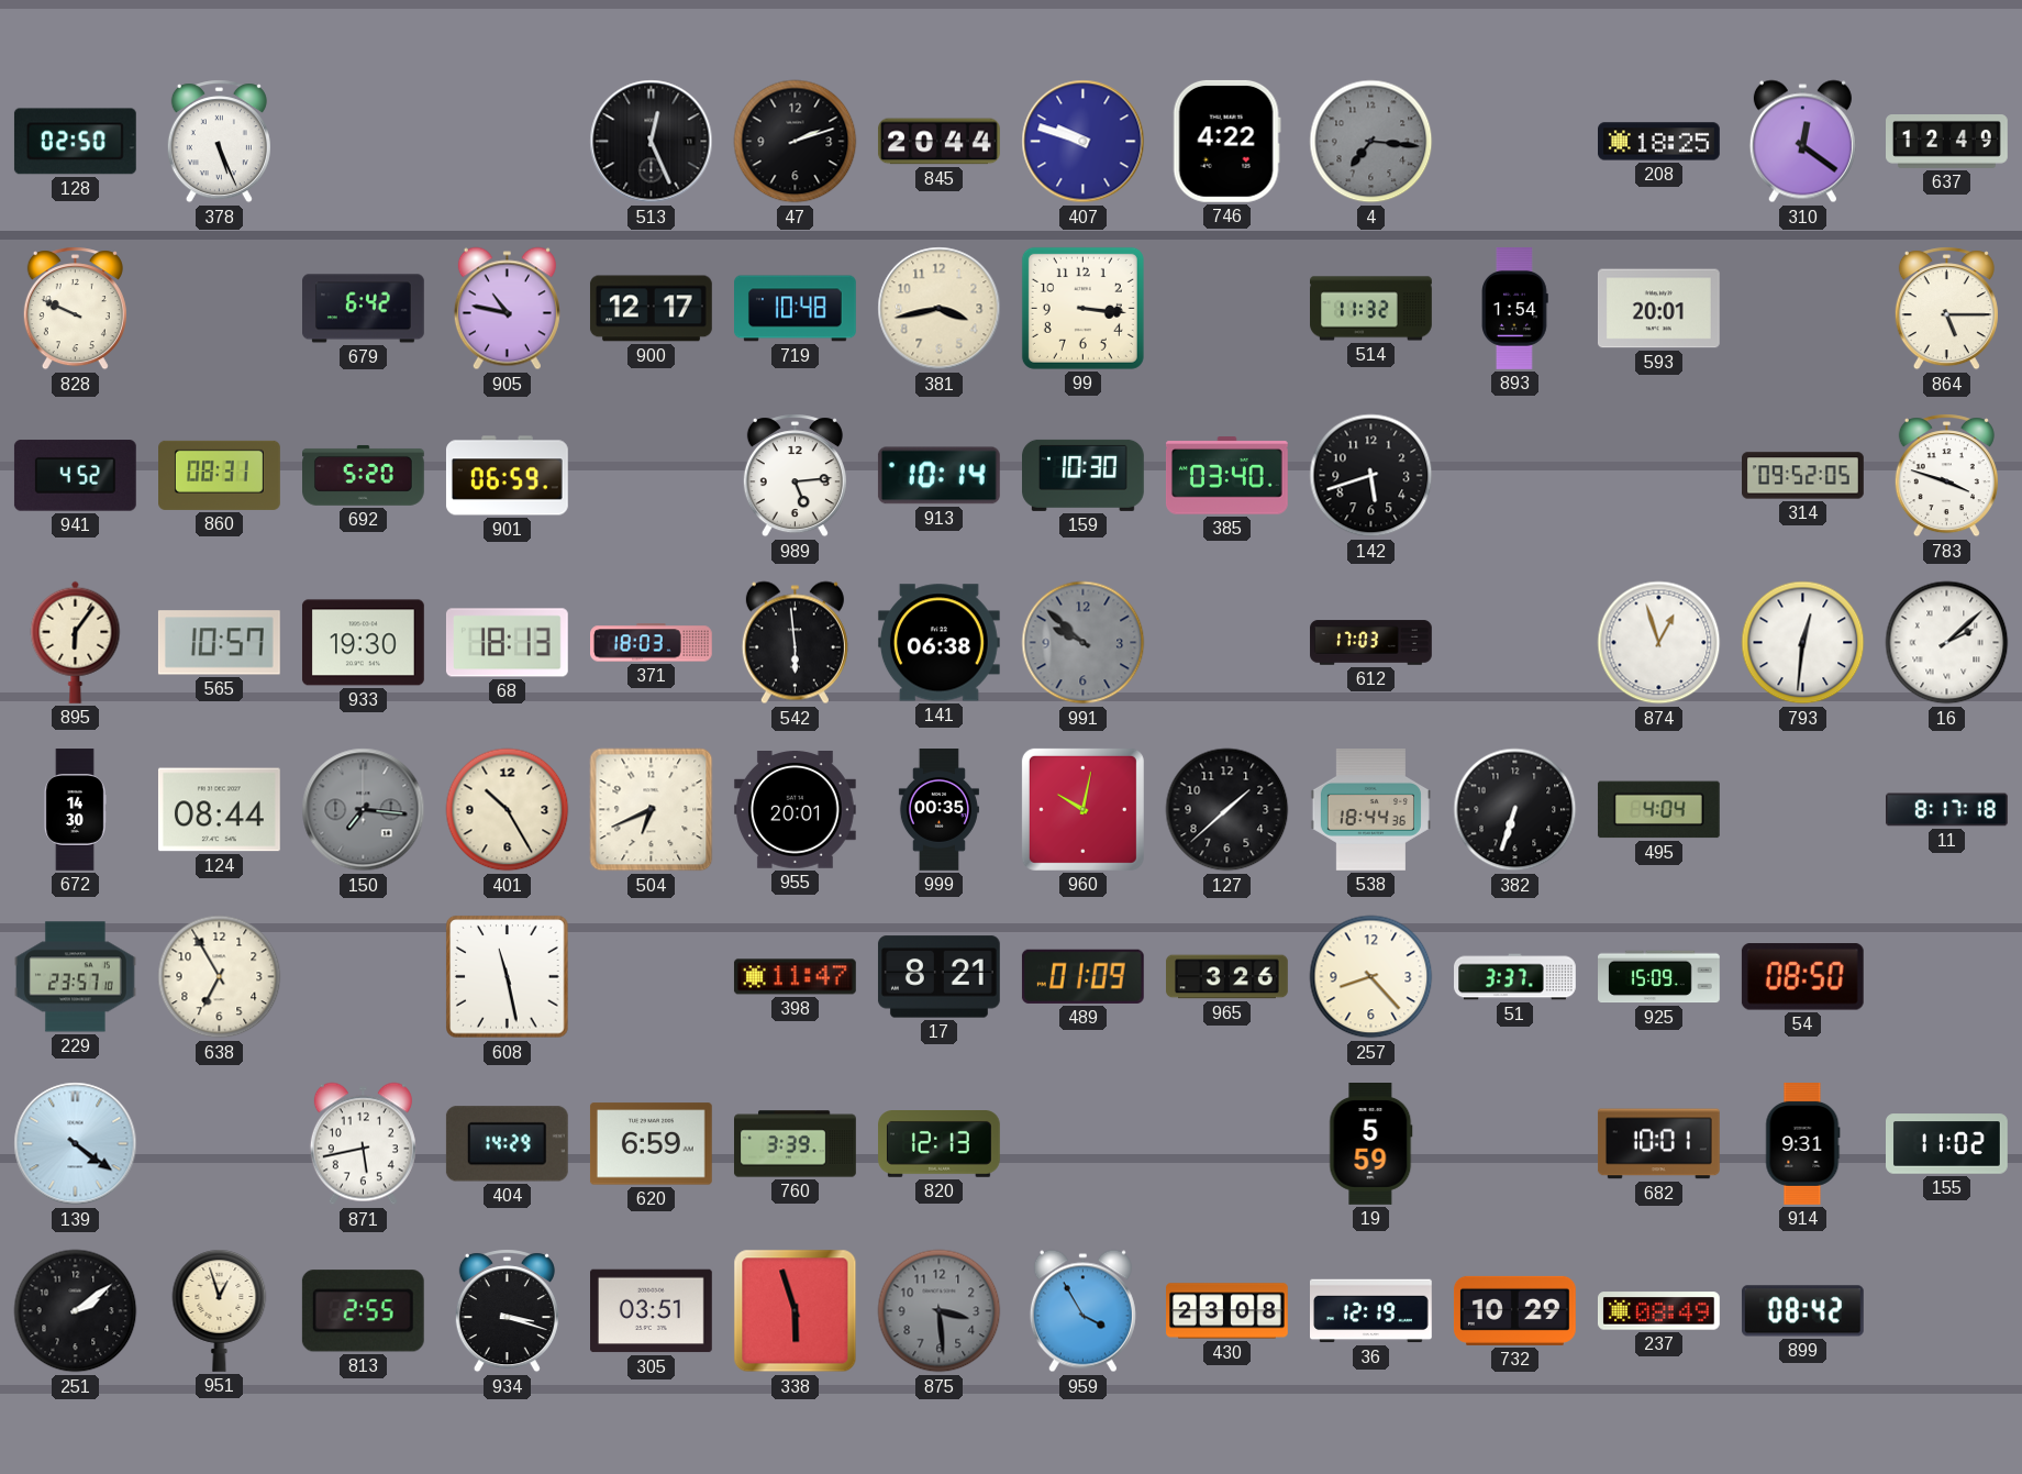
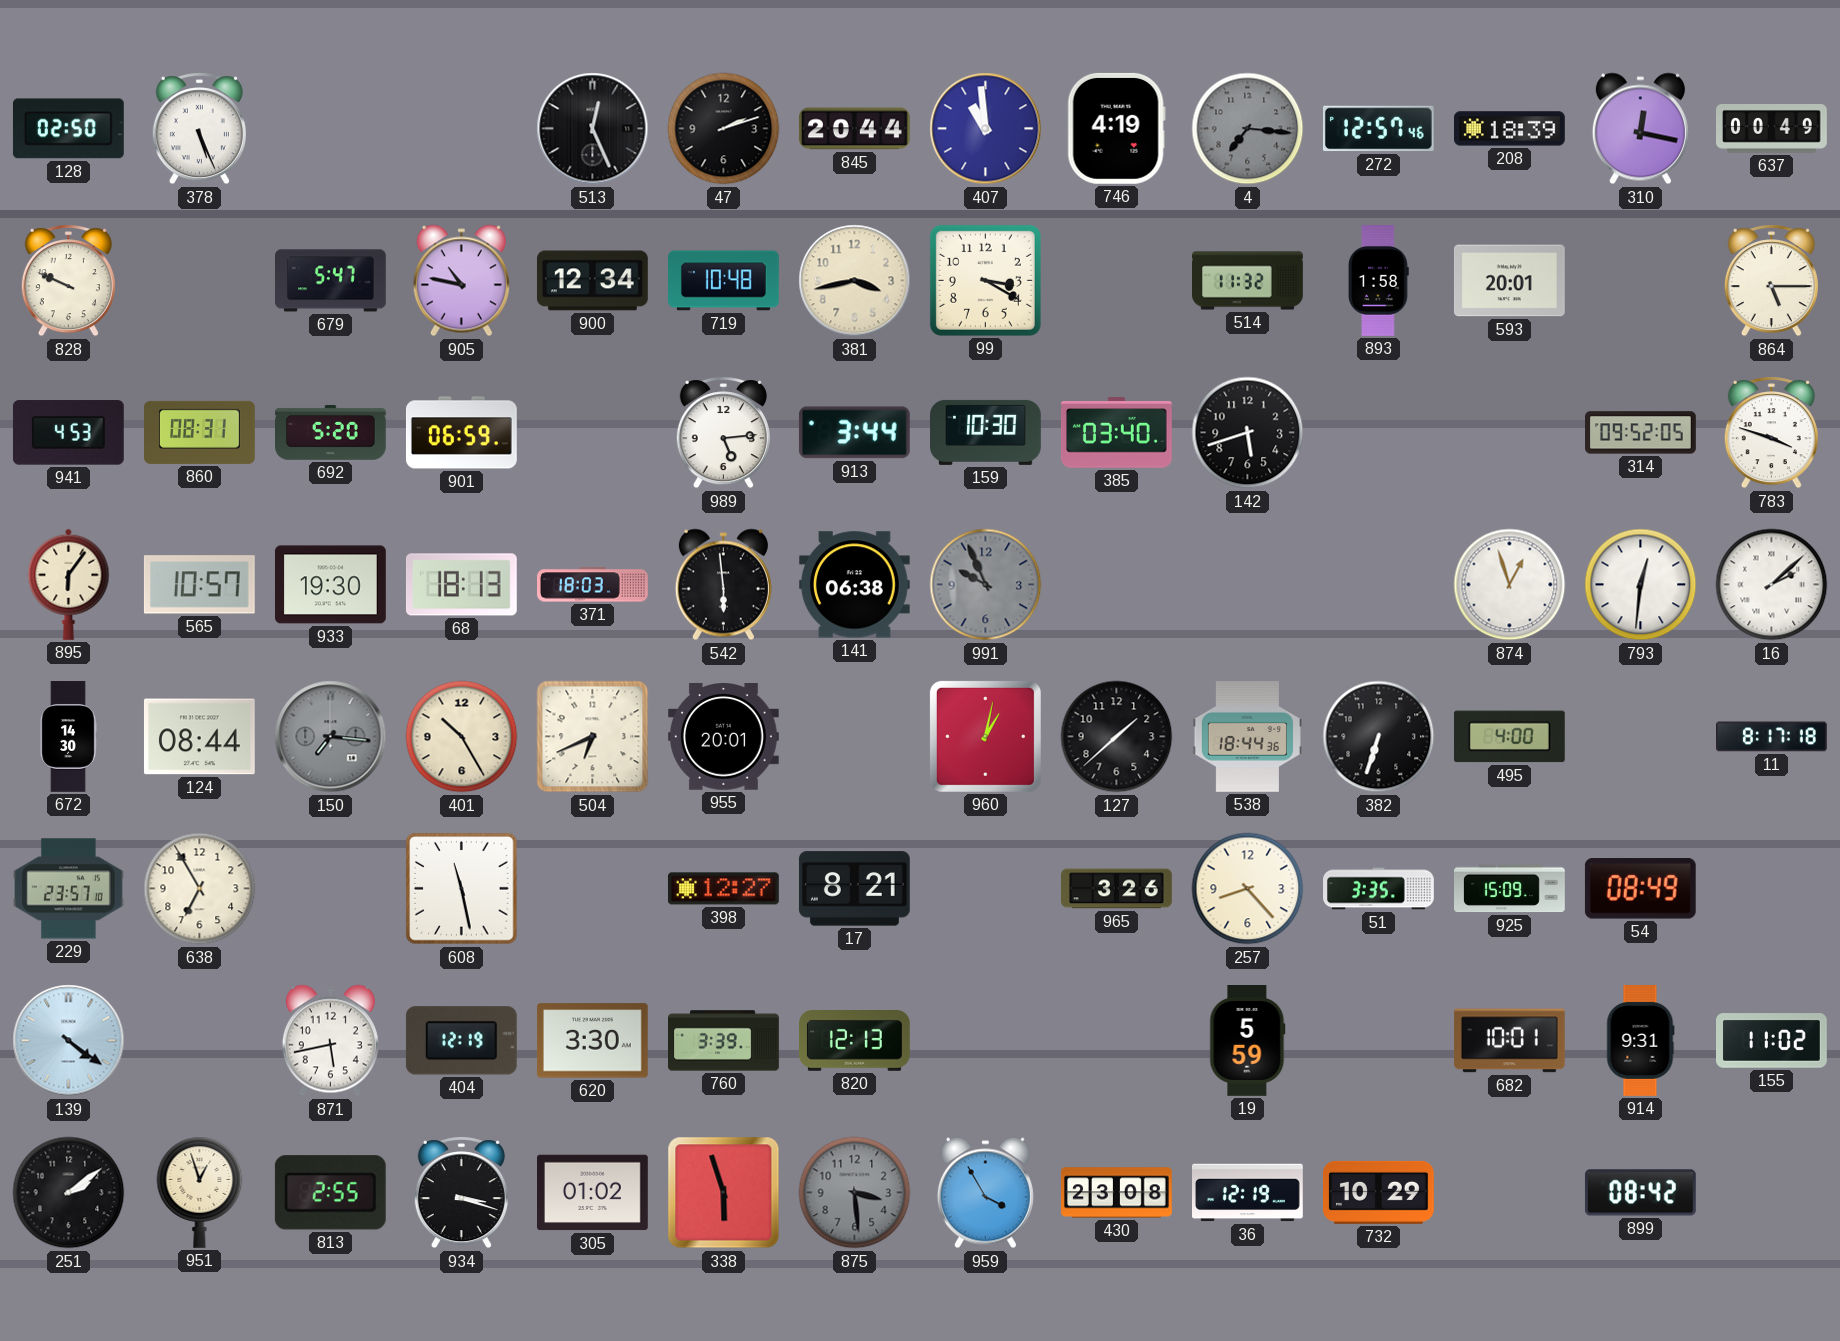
407: 9:48 -> 10:59
746: 4:22 -> 4:19
272: none -> 12:57
208: 18:25 -> 18:39
310: 12:21 -> 12:17
637: 12:49 -> 00:49
679: 6:42 -> 5:47
900: 12:17 -> 12:34
99: 3:16 -> 3:20
893: 1:54 -> 1:58
941: 4:52 -> 4:53
913: 10:14 -> 3:44
991: 9:52 -> 9:56
612: 17:03 -> none
999: 00:35 -> none
960: 10:02 -> 1:02
495: 4:04 -> 4:00
398: 11:47 -> 12:27
489: 01:09 -> none
51: 3:37 -> 3:35
54: 08:50 -> 08:49
404: 14:29 -> 12:19
620: 6:59 -> 3:30
305: 03:51 -> 01:02
237: 08:49 -> none
